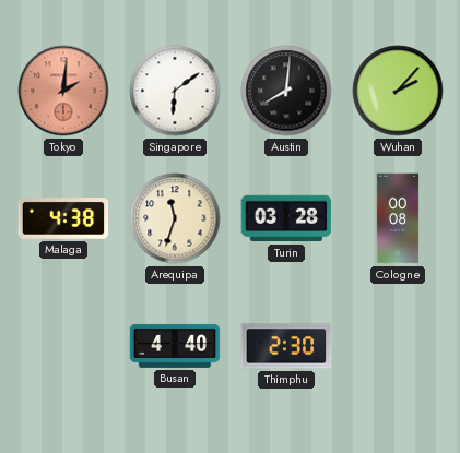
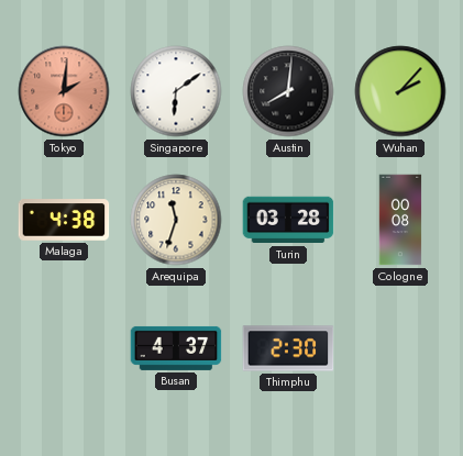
Busan: 4:40 -> 4:37
